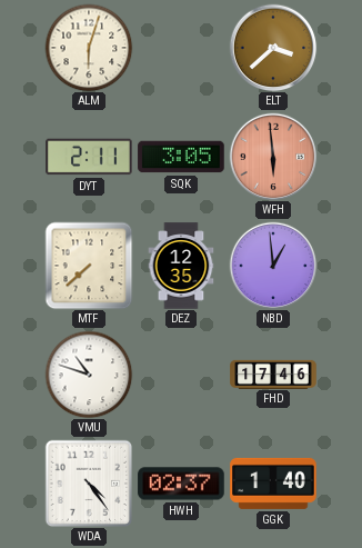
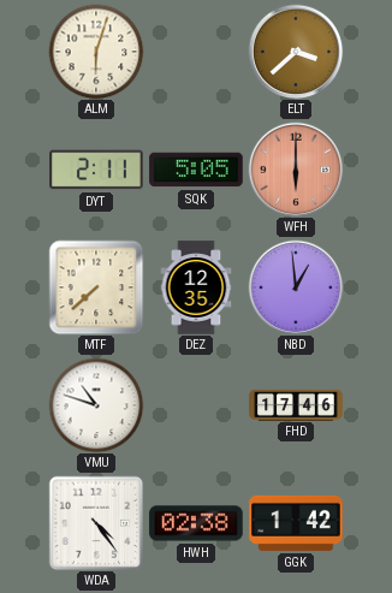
SQK: 3:05 -> 5:05
WFH: 5:59 -> 6:00
HWH: 02:37 -> 02:38
GGK: 1:40 -> 1:42
